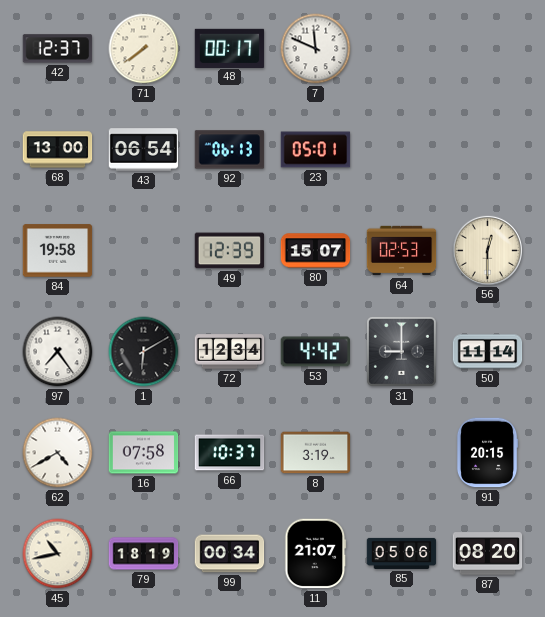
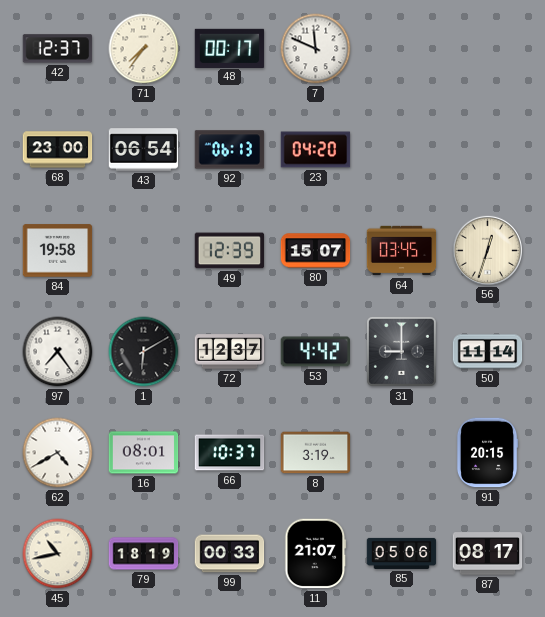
71: 7:39 -> 7:36
68: 13:00 -> 23:00
23: 05:01 -> 04:20
64: 02:53 -> 03:45
56: 12:30 -> 12:33
72: 12:34 -> 12:37
16: 07:58 -> 08:01
99: 00:34 -> 00:33
87: 08:20 -> 08:17
